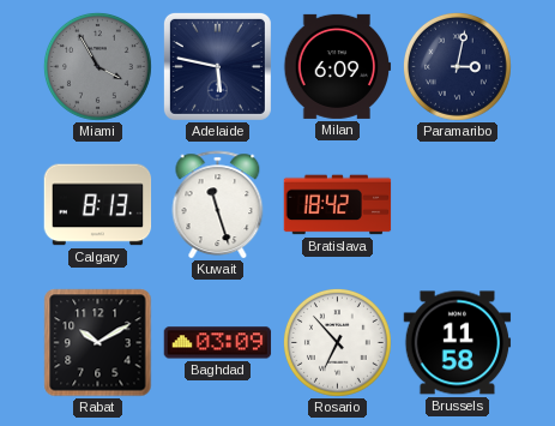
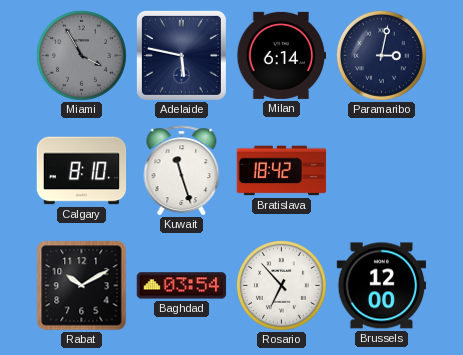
Milan: 6:09 -> 6:14
Calgary: 8:13 -> 8:10
Baghdad: 03:09 -> 03:54
Brussels: 11:58 -> 12:00
